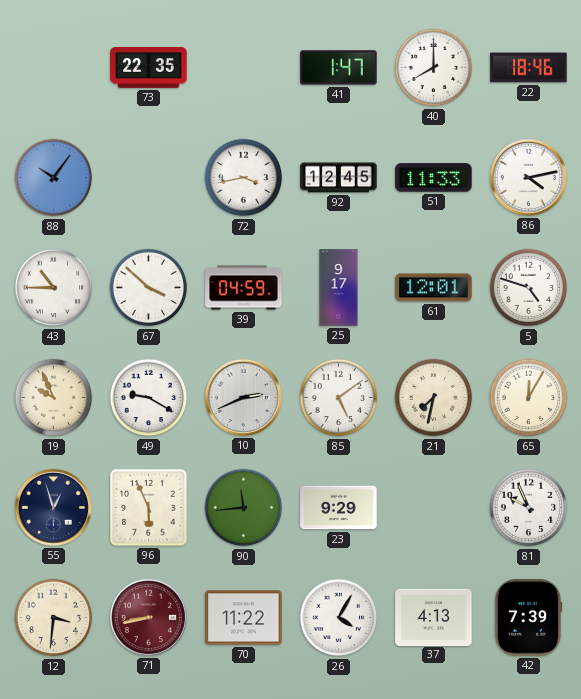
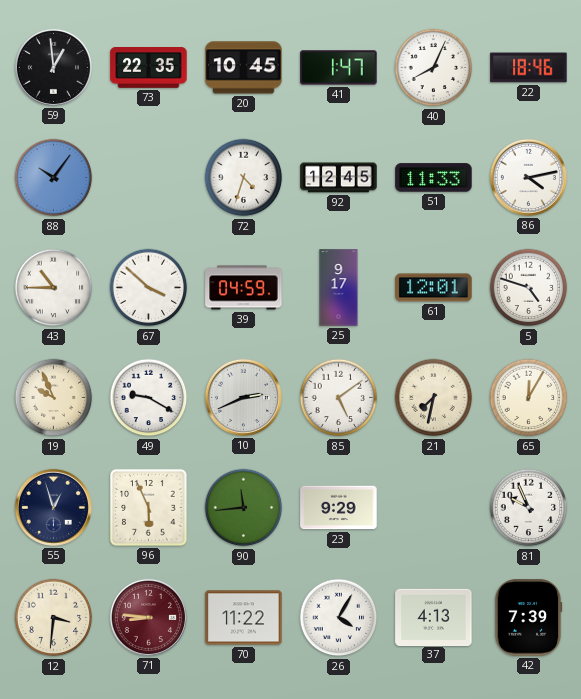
59: none -> 12:59
20: none -> 10:45
40: 8:00 -> 8:04
72: 3:43 -> 4:33
71: 8:43 -> 8:46
